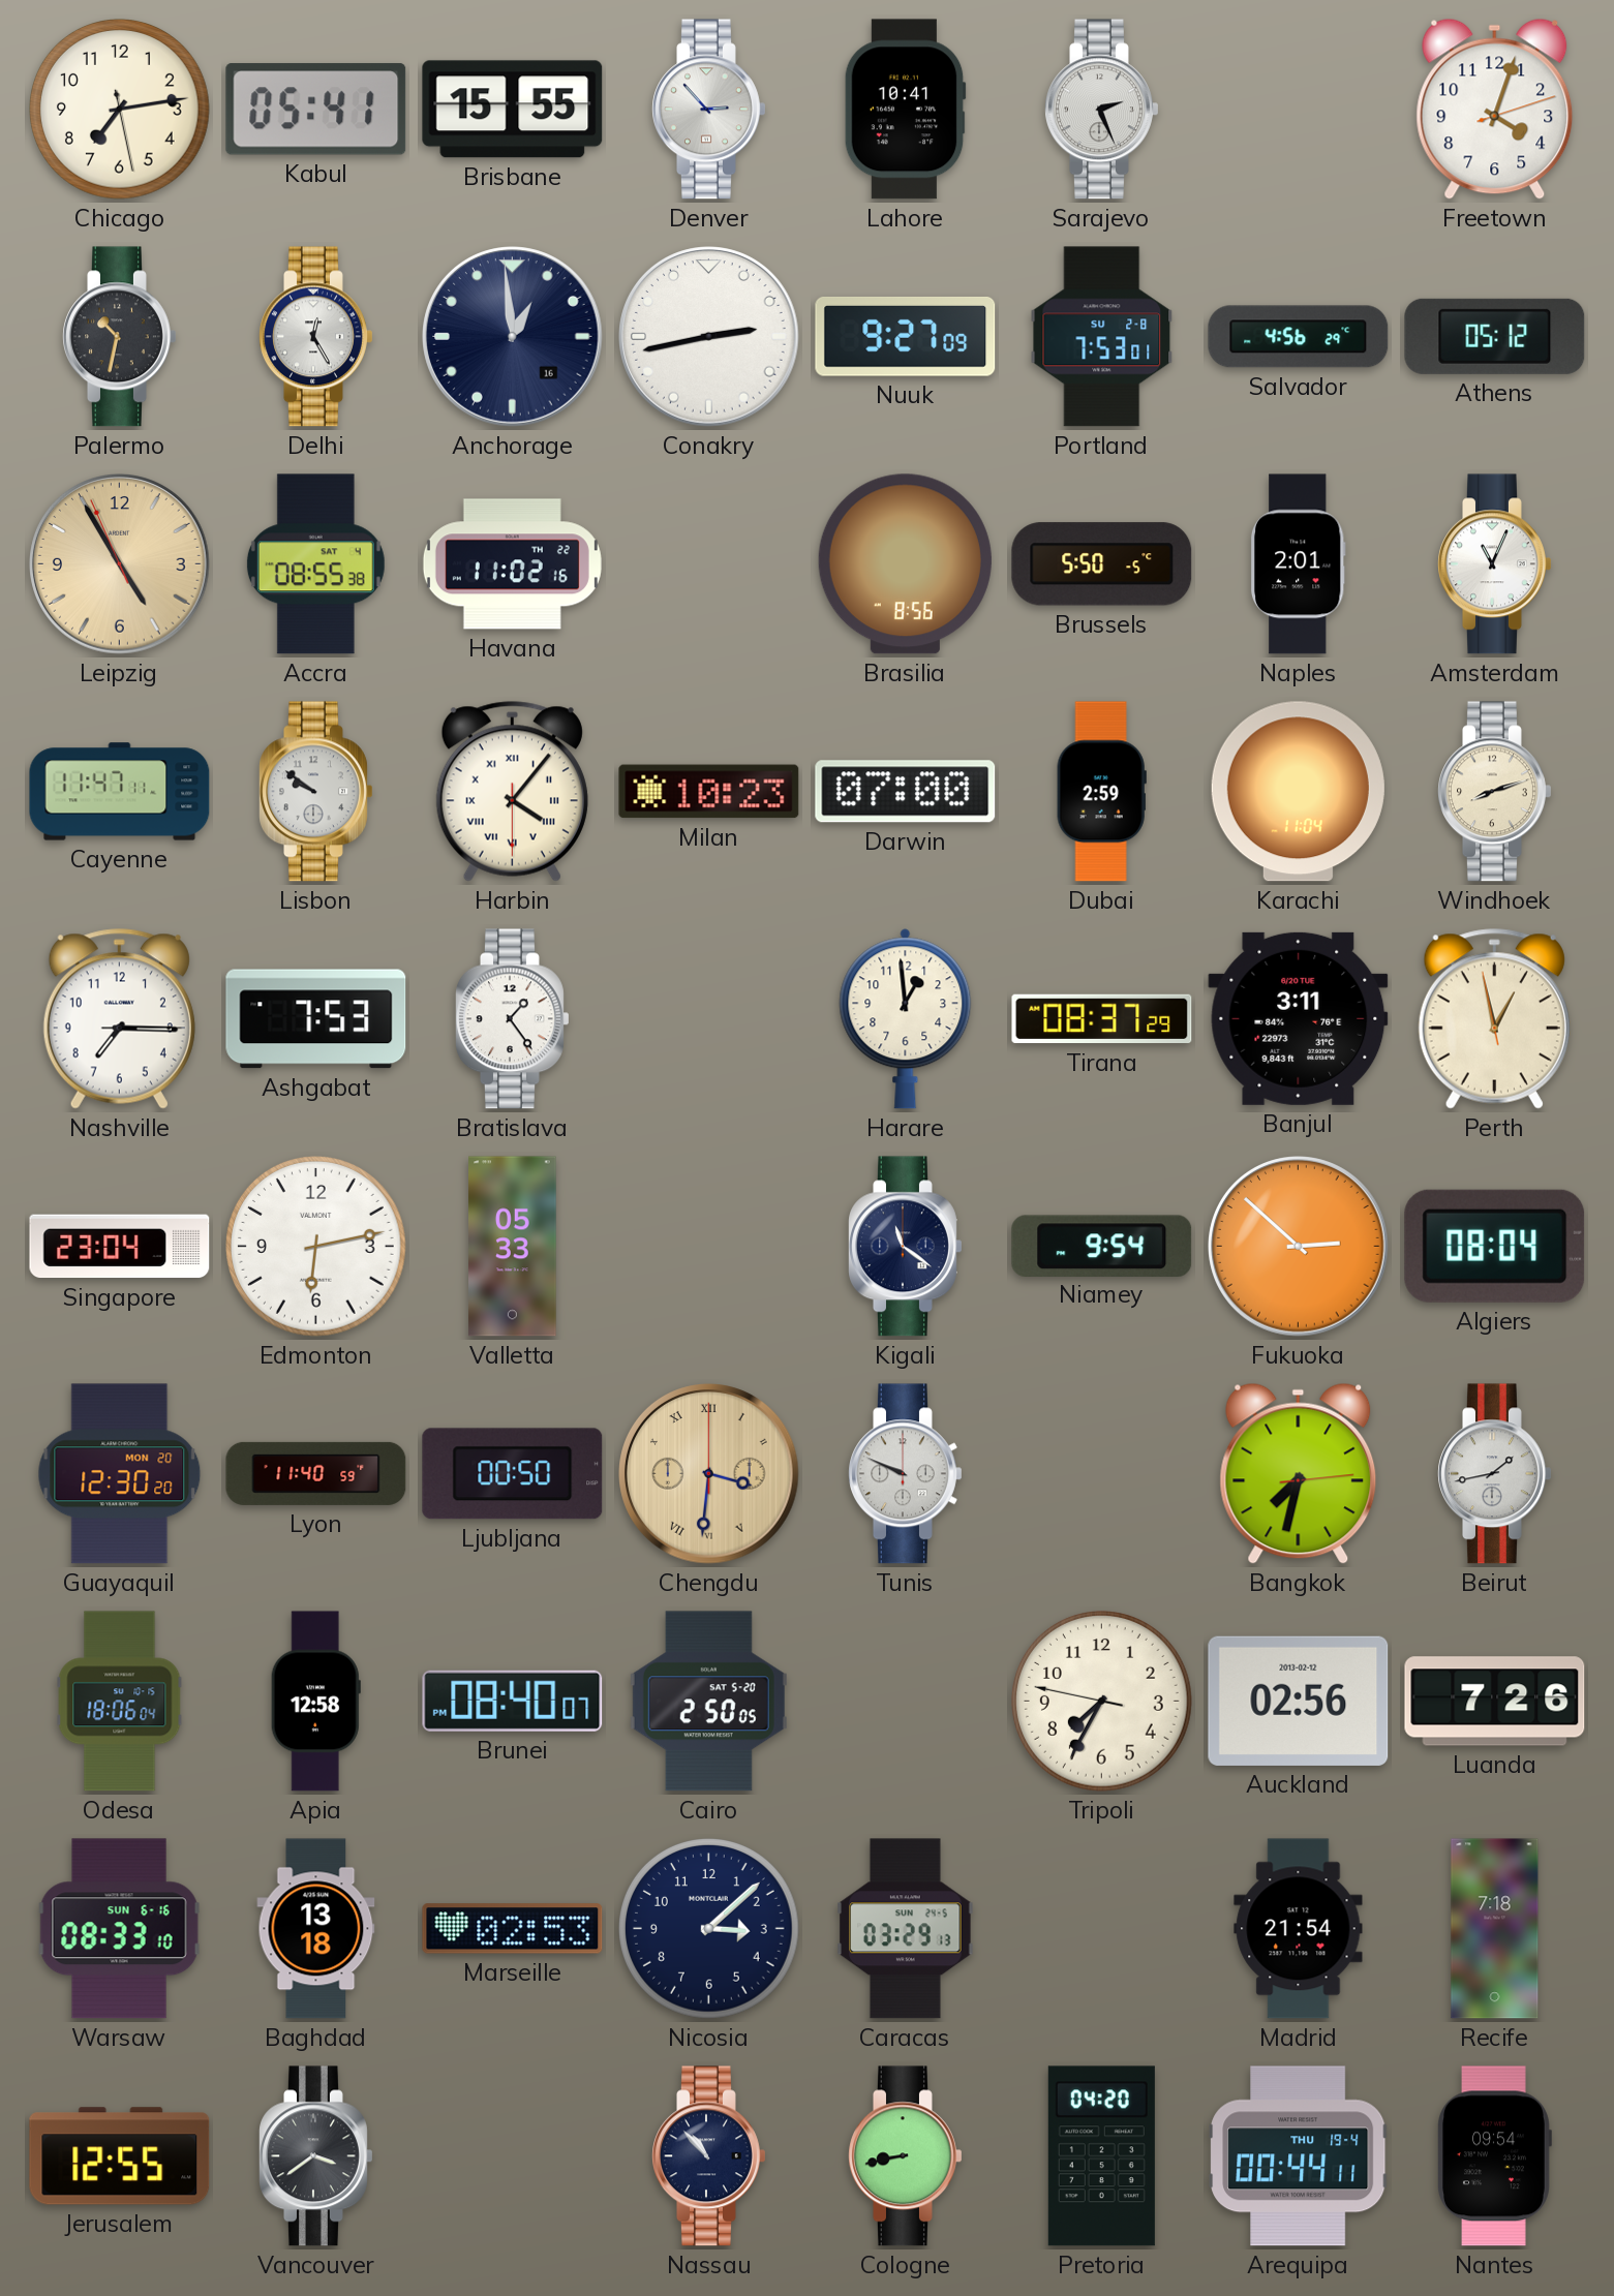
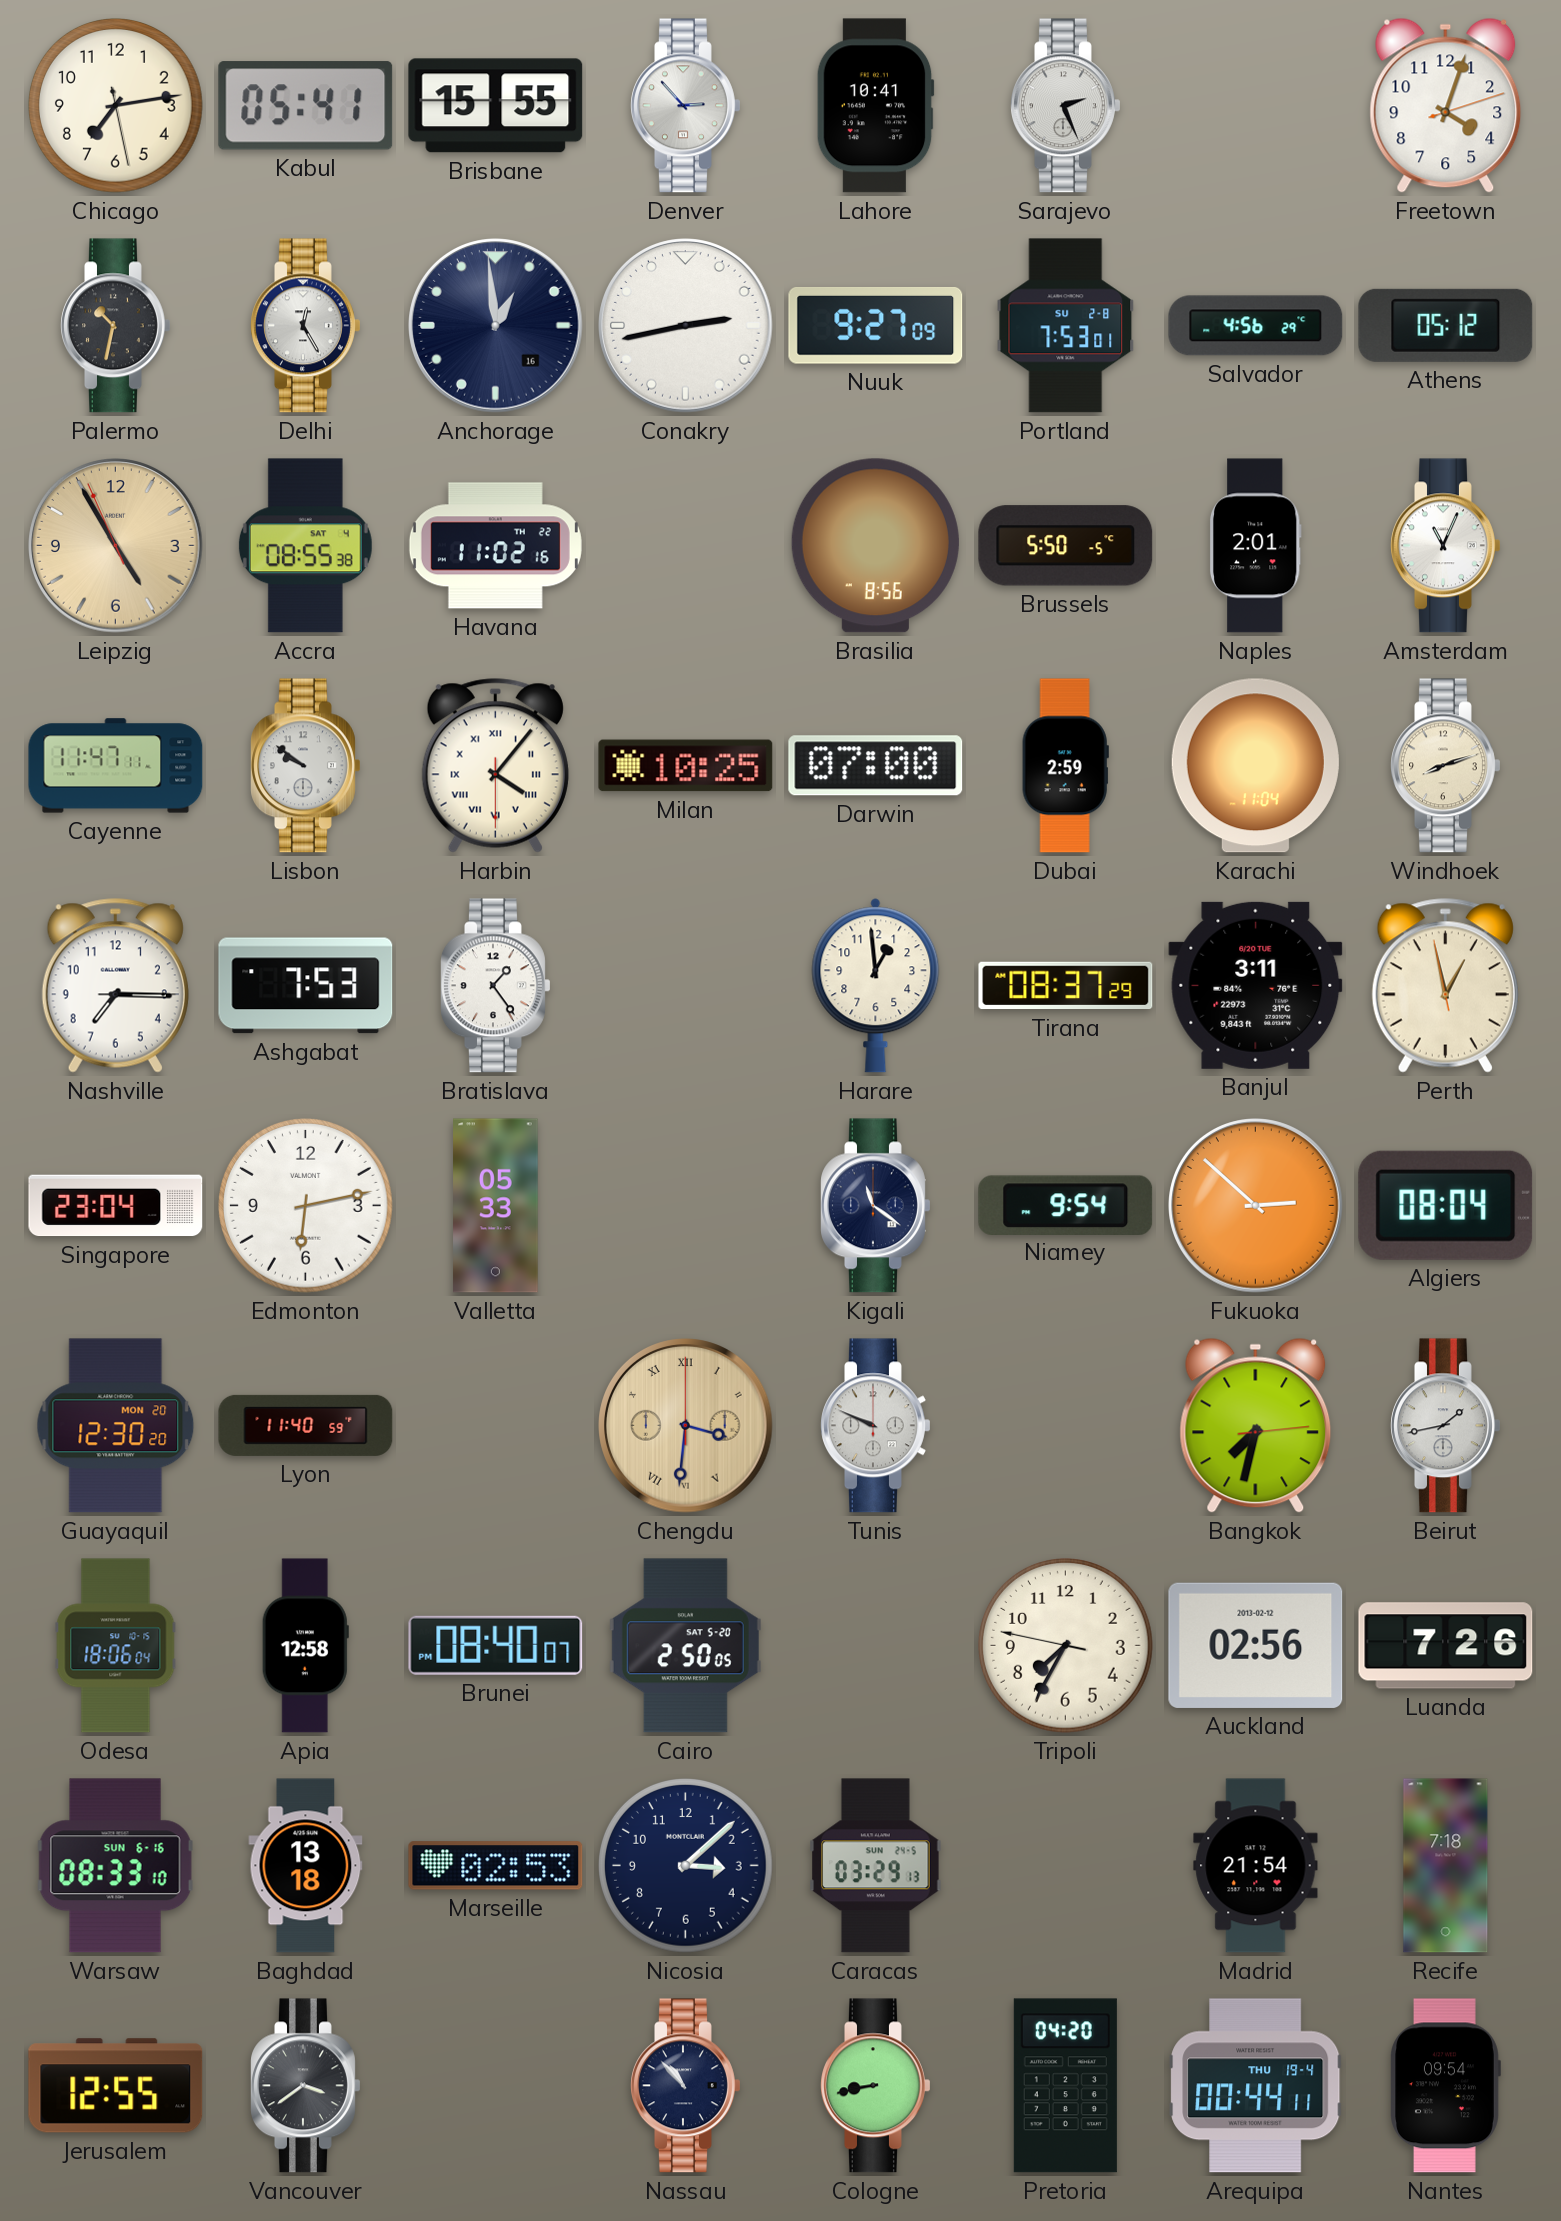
Milan: 10:23 -> 10:25
Ljubljana: 00:50 -> none
